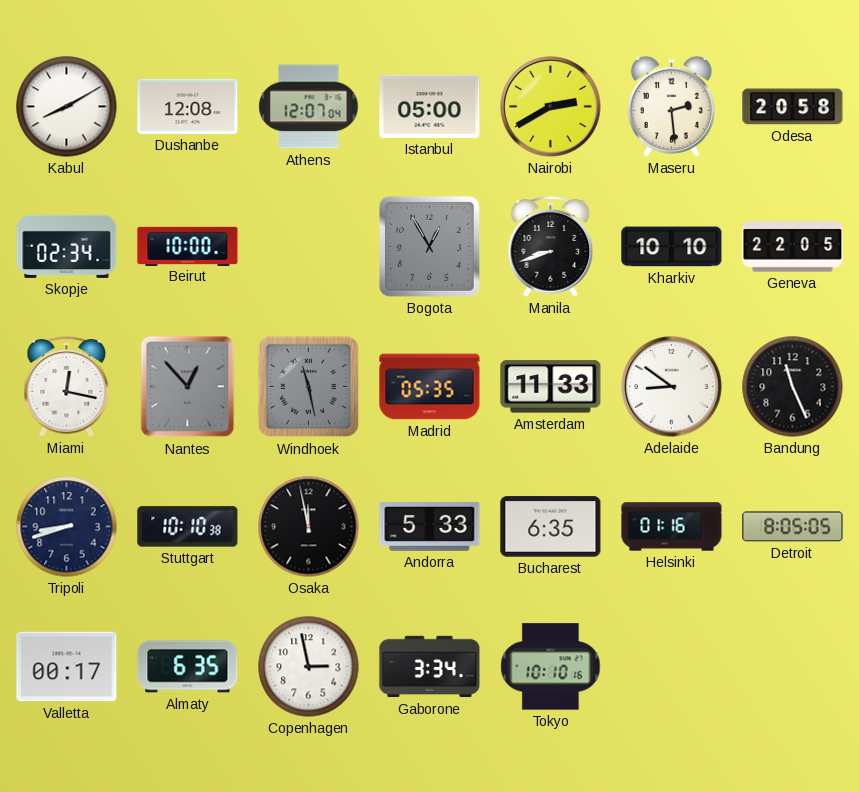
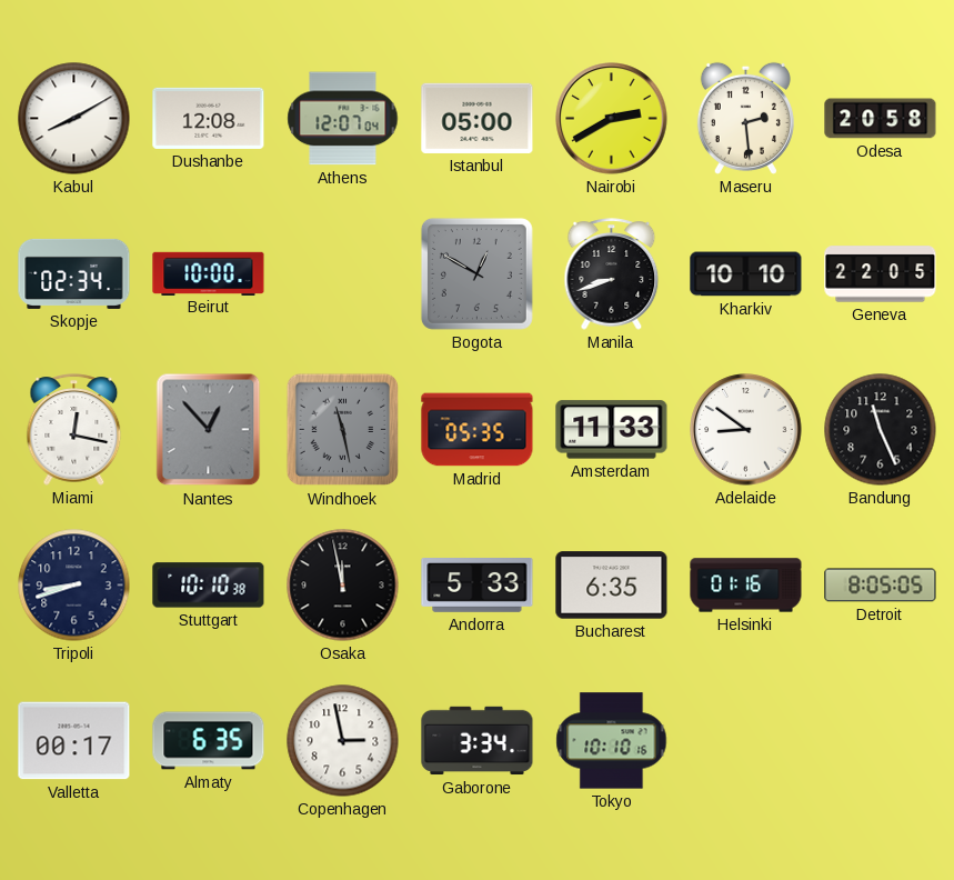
Bogota: 12:55 -> 12:50
